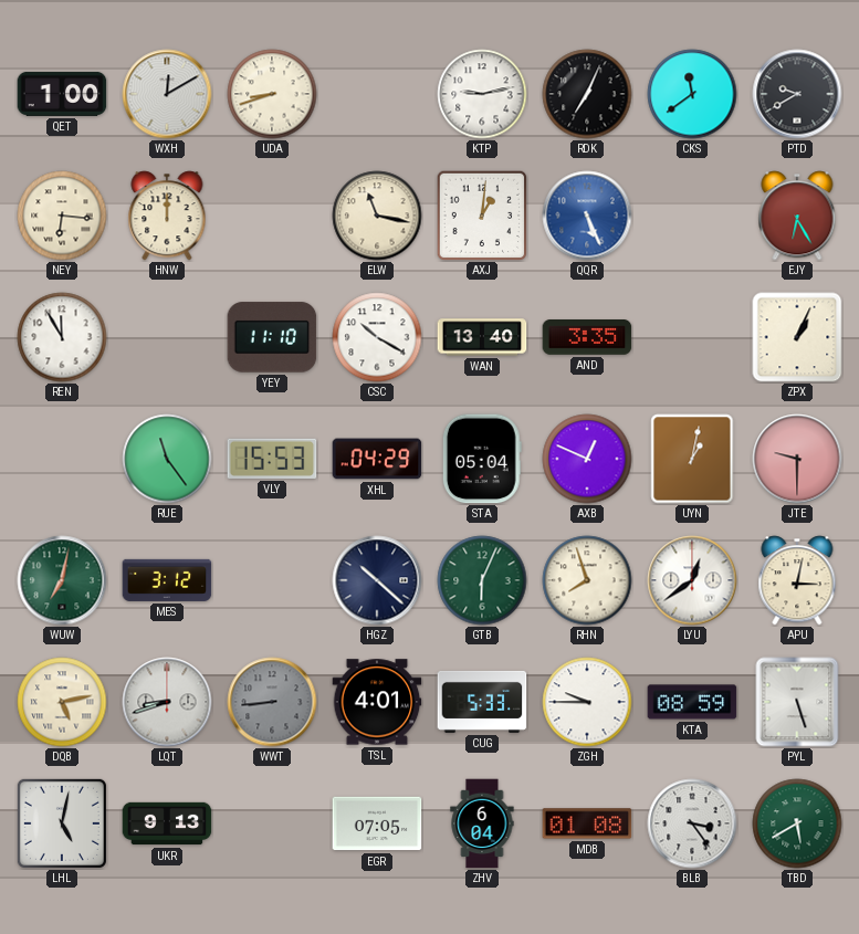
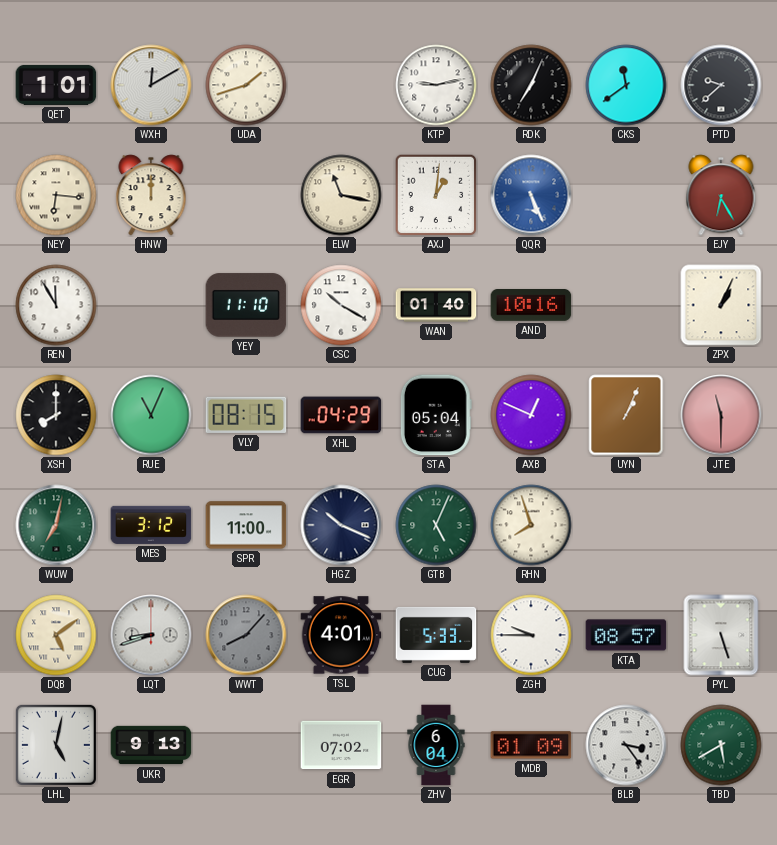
QET: 1:00 -> 1:01
UDA: 8:42 -> 1:42
PTD: 9:40 -> 9:38
WAN: 13:40 -> 01:40
AND: 3:35 -> 10:16
XSH: none -> 8:00
RUE: 11:24 -> 11:04
VLY: 15:53 -> 08:15
UYN: 1:02 -> 1:04
JTE: 9:30 -> 11:30
SPR: none -> 11:00
HGZ: 10:22 -> 10:19
GTB: 6:04 -> 5:04
LYU: 12:39 -> none
APU: 3:02 -> none
DQB: 5:13 -> 5:09
WWT: 8:44 -> 8:07
KTA: 08:59 -> 08:57
EGR: 07:05 -> 07:02
MDB: 01:08 -> 01:09
